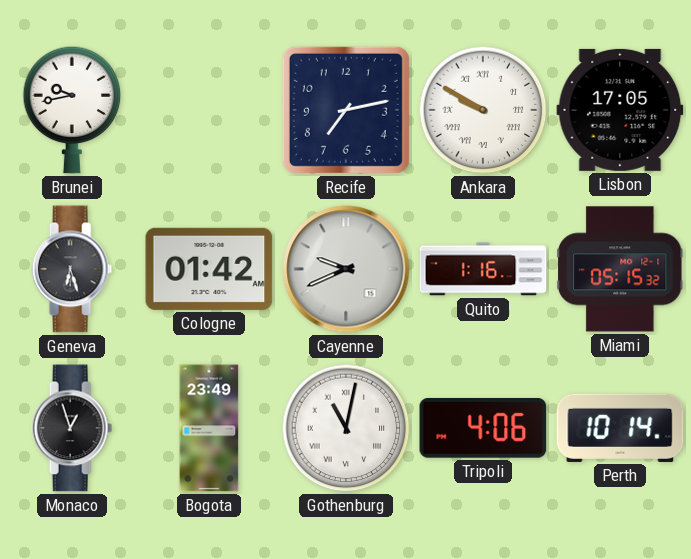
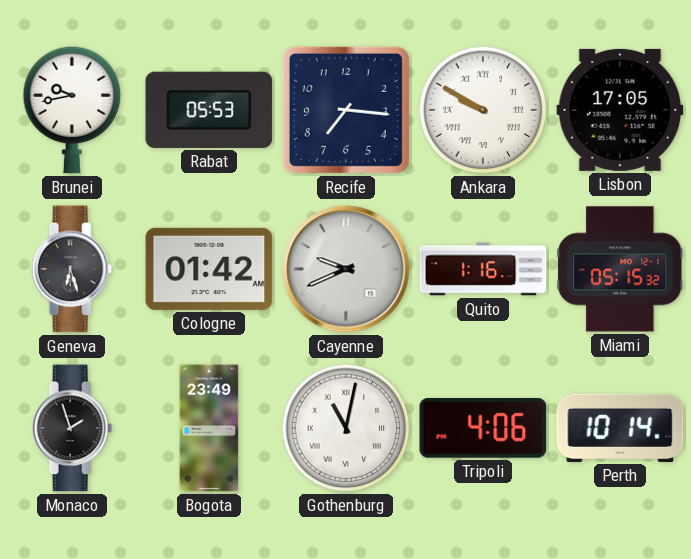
Rabat: none -> 05:53
Recife: 7:13 -> 7:16
Monaco: 12:57 -> 1:57
